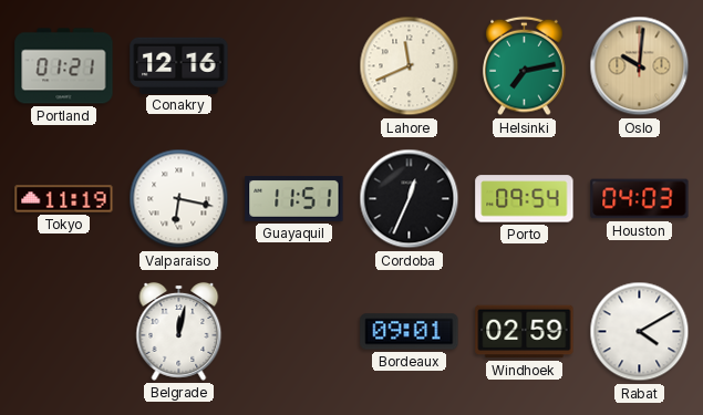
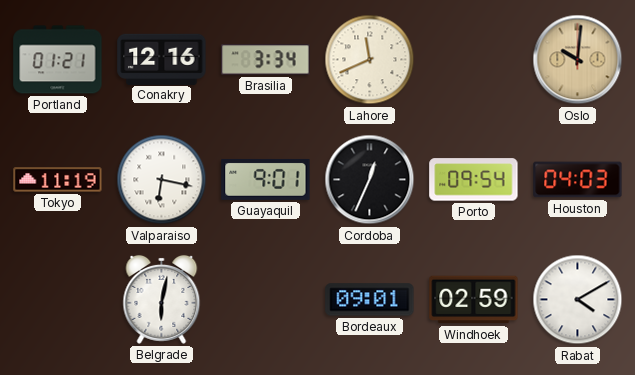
Brasilia: none -> 3:34
Helsinki: 7:13 -> none
Guayaquil: 11:51 -> 9:01
Belgrade: 12:02 -> 6:02
